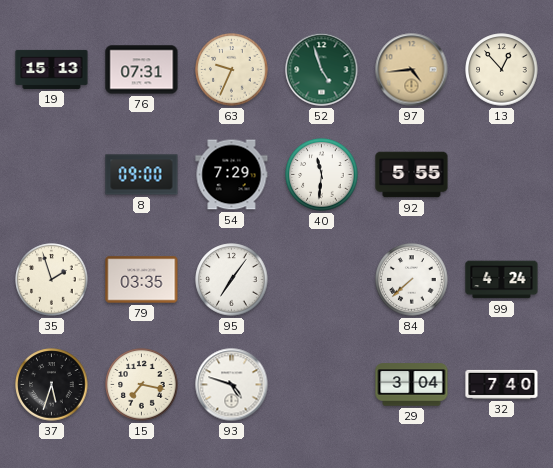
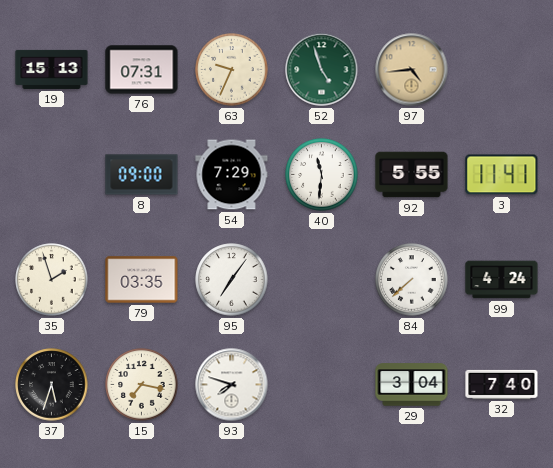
13: 12:53 -> none
3: none -> 11:41
93: 4:48 -> 7:48
